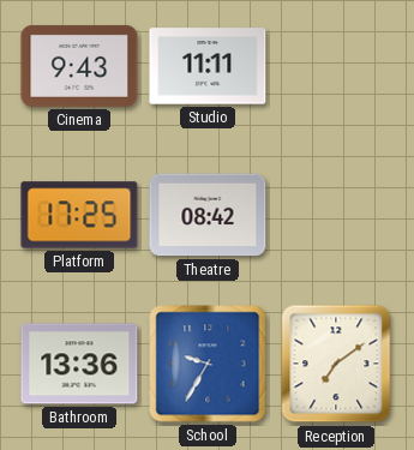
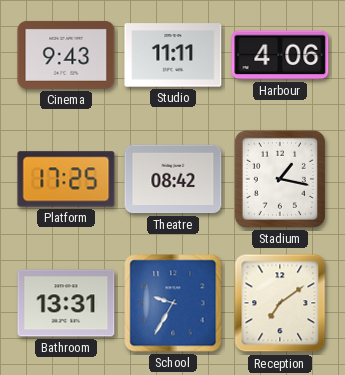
Harbour: none -> 4:06
Stadium: none -> 1:17
Bathroom: 13:36 -> 13:31
